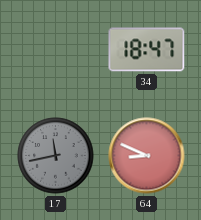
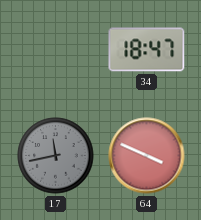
64: 8:49 -> 3:49
